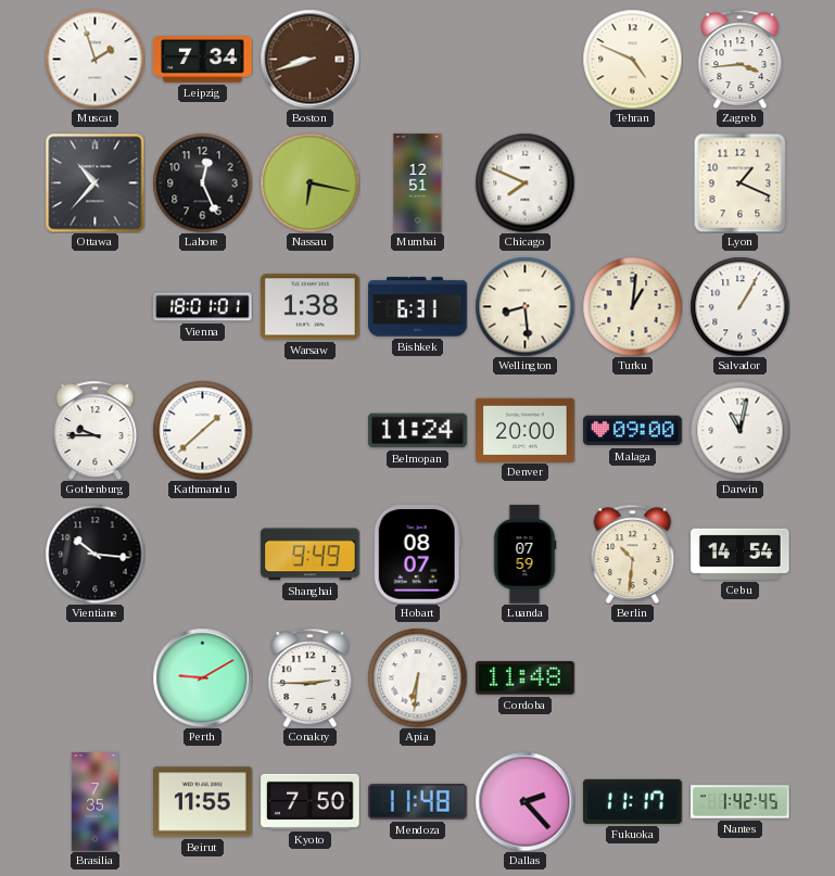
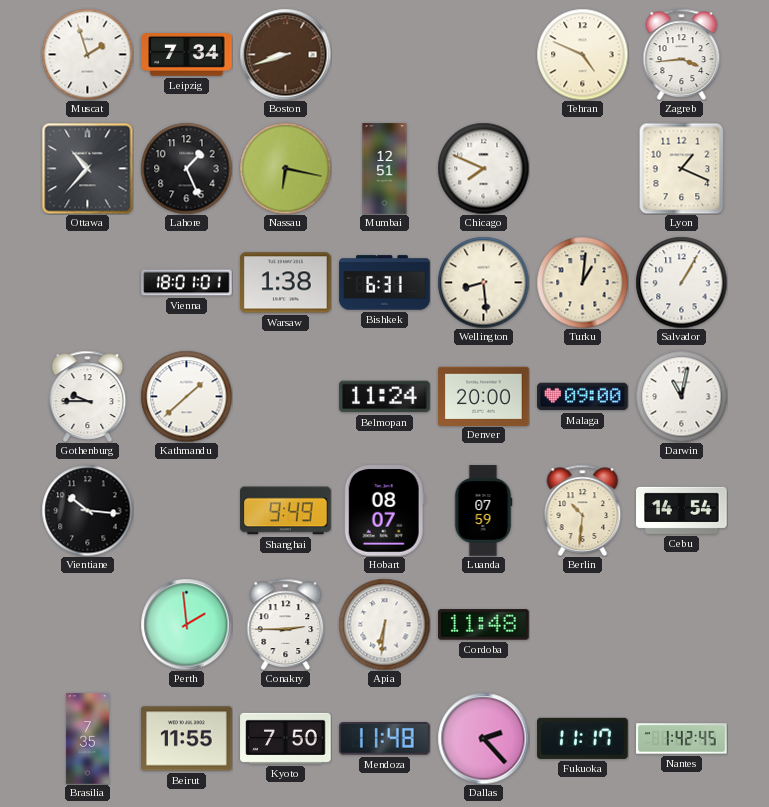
Lahore: 12:26 -> 1:26
Perth: 9:10 -> 1:59
